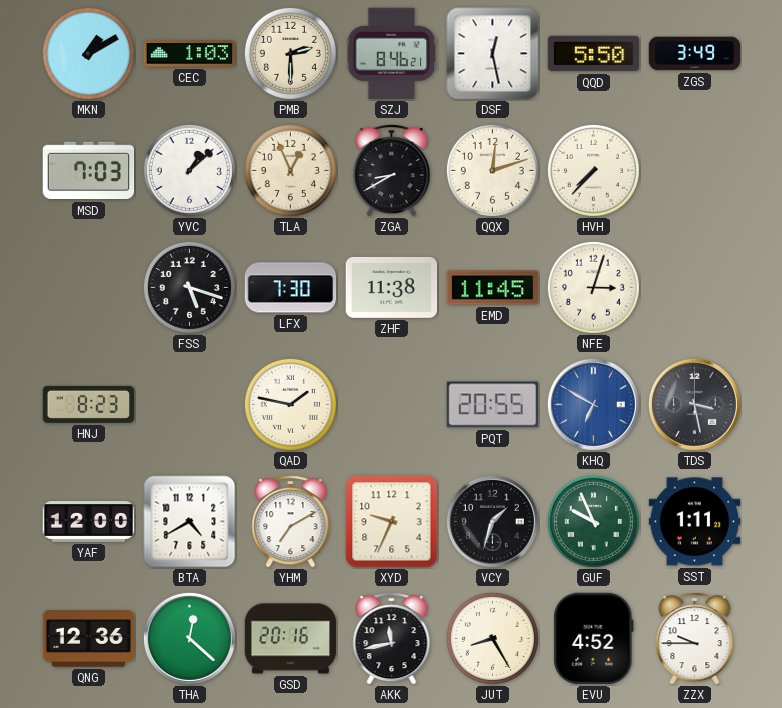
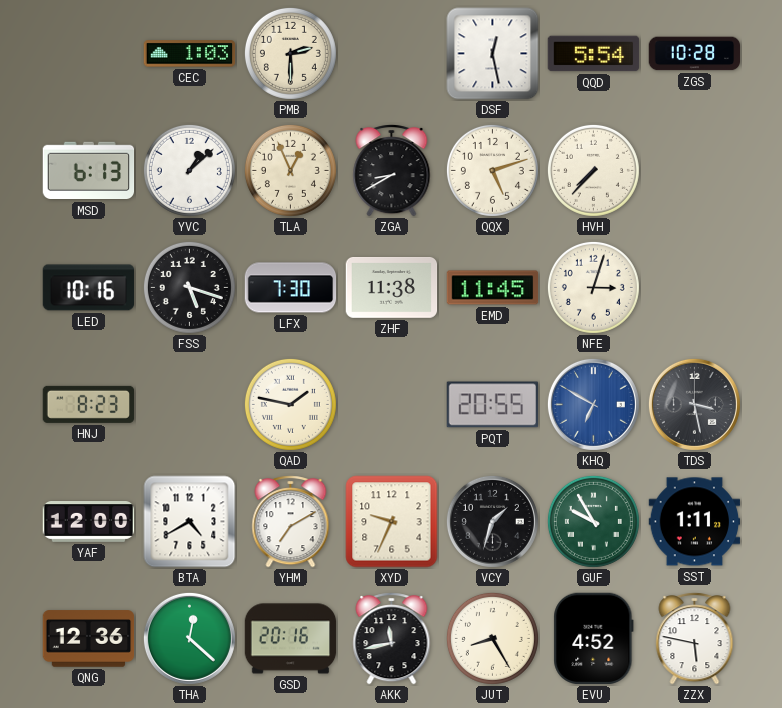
MKN: 1:10 -> none
SZJ: 8:46 -> none
QQD: 5:50 -> 5:54
ZGS: 3:49 -> 10:28
MSD: 7:03 -> 6:13
QQX: 12:12 -> 5:12
LED: none -> 10:16
GUF: 9:56 -> 9:55
ZZX: 9:45 -> 5:47
